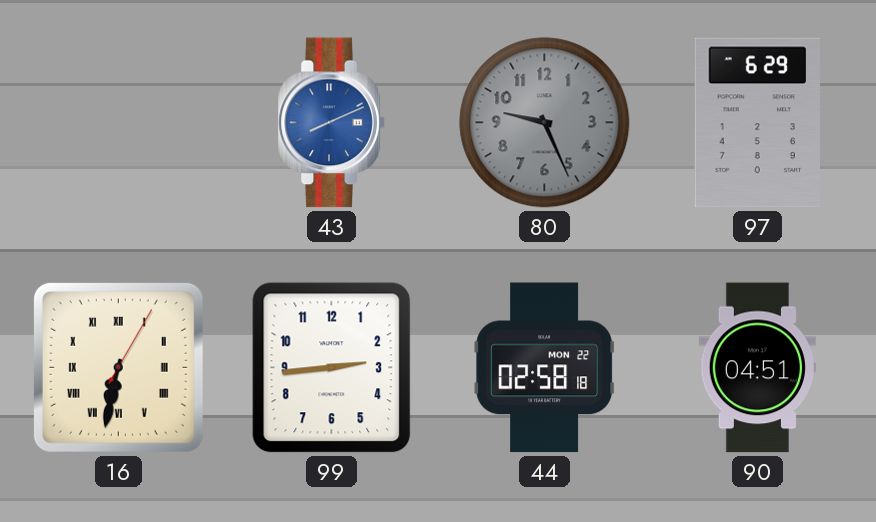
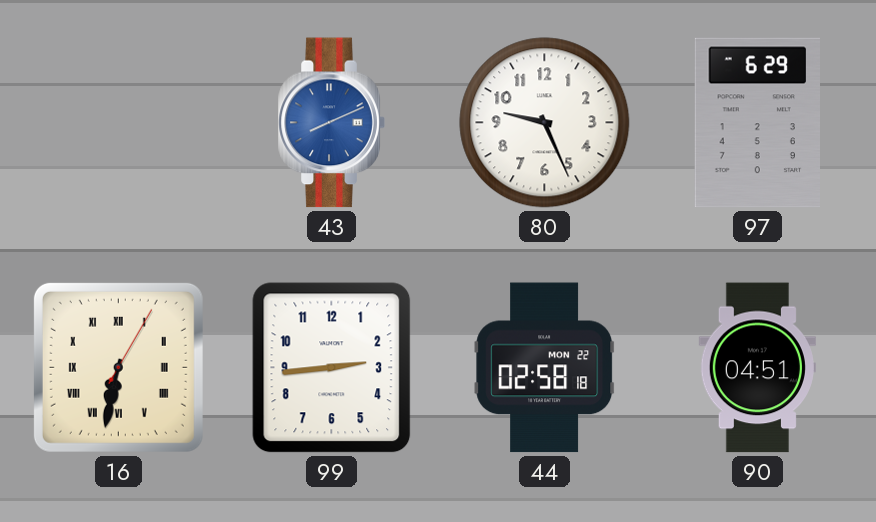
80 dial: grey -> white
